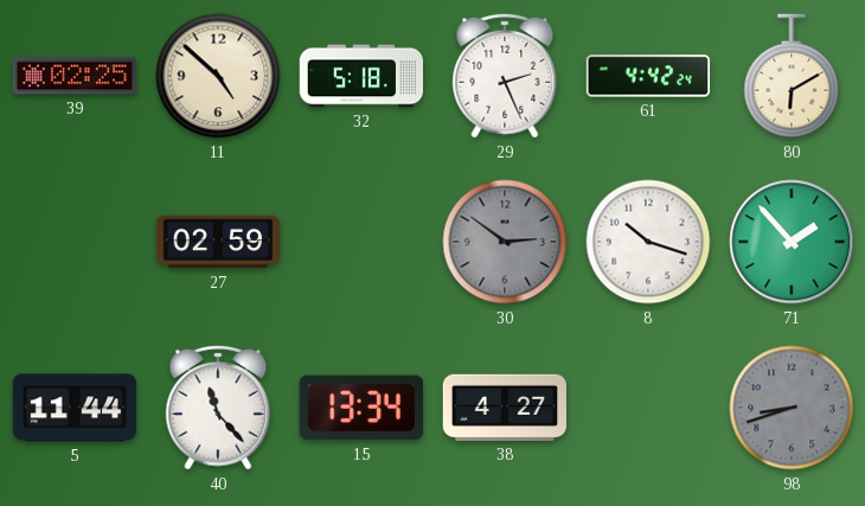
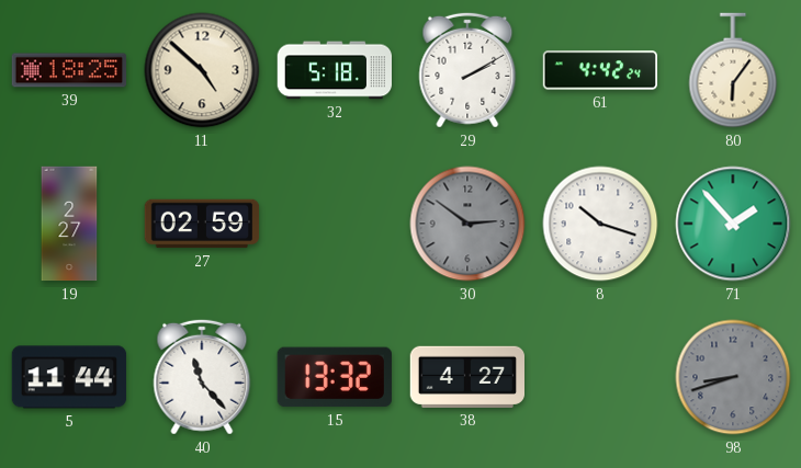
39: 02:25 -> 18:25
29: 2:26 -> 2:10
80: 6:10 -> 6:06
19: none -> 2:27
15: 13:34 -> 13:32
